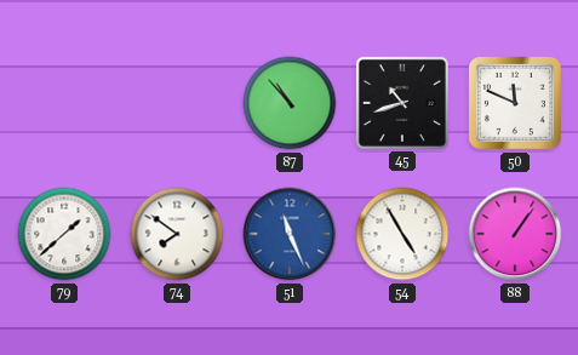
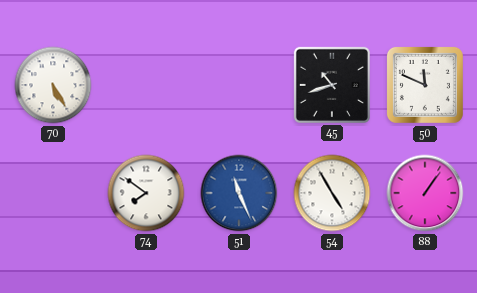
70: none -> 5:25
87: 10:53 -> none
79: 1:38 -> none
